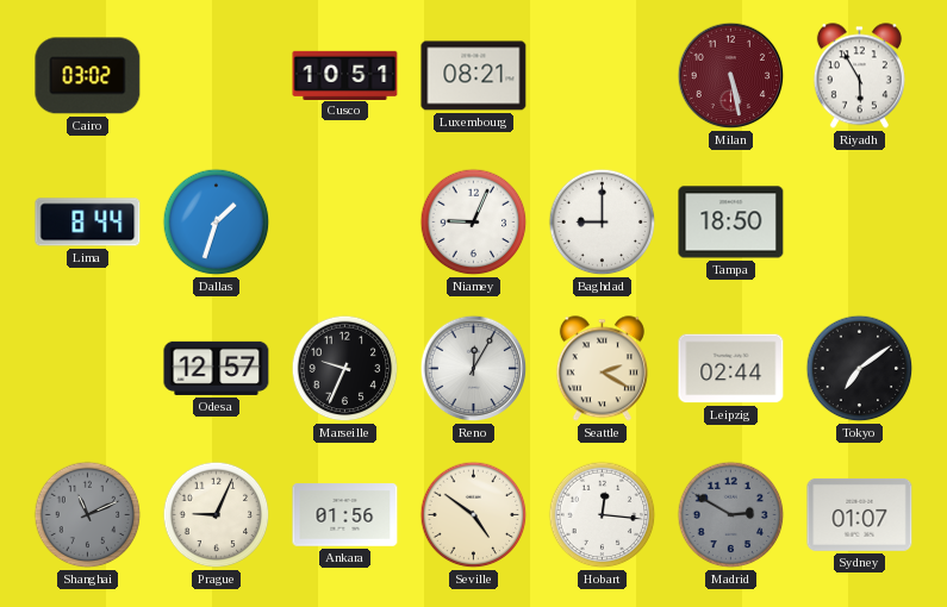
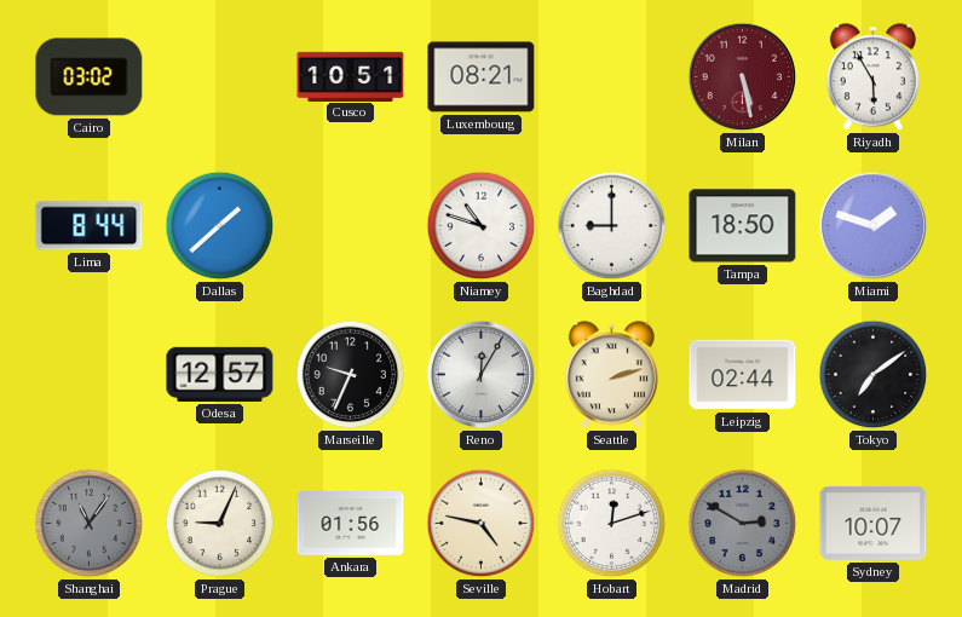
Dallas: 1:33 -> 1:38
Niamey: 9:04 -> 10:48
Miami: none -> 1:48
Seattle: 2:20 -> 2:12
Shanghai: 11:11 -> 11:06
Seville: 4:51 -> 4:47
Hobart: 12:16 -> 12:12
Sydney: 01:07 -> 10:07
